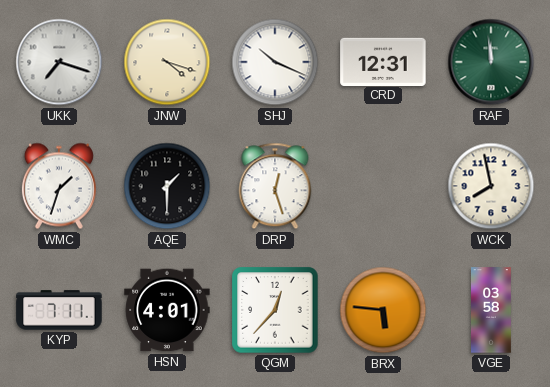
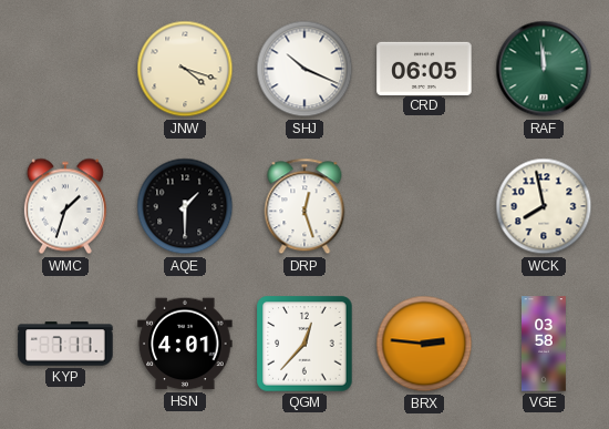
UKK: 7:18 -> none
CRD: 12:31 -> 06:05
BRX: 5:46 -> 2:46
